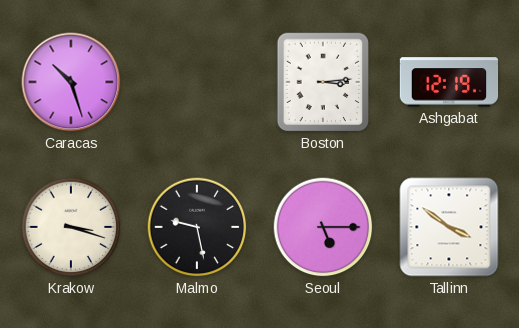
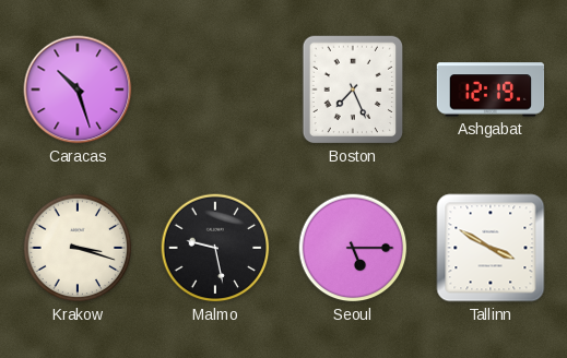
Boston: 3:14 -> 7:26
Tallinn: 3:51 -> 3:50
